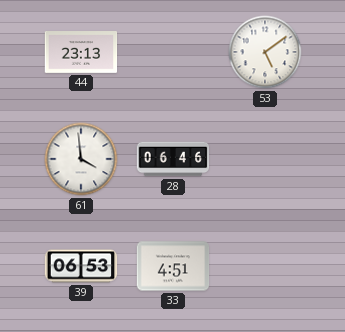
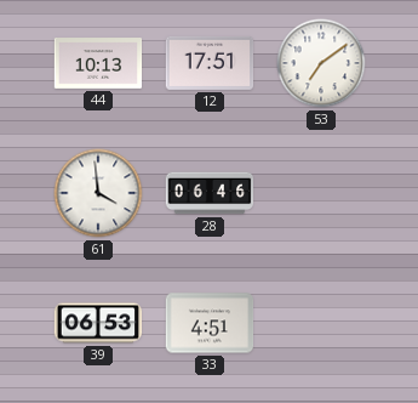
44: 23:13 -> 10:13
12: none -> 17:51
53: 5:09 -> 7:09
